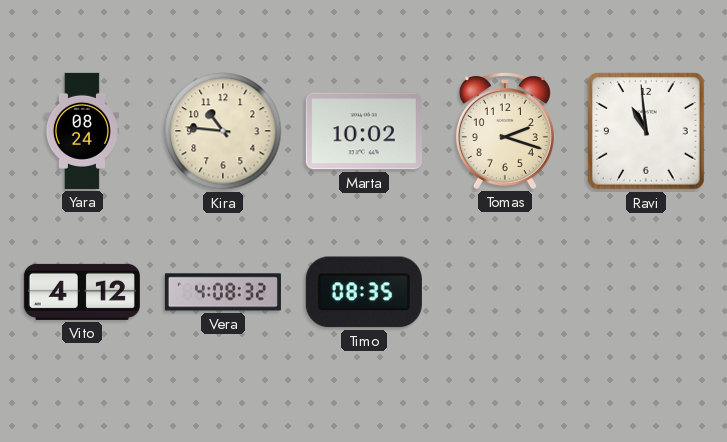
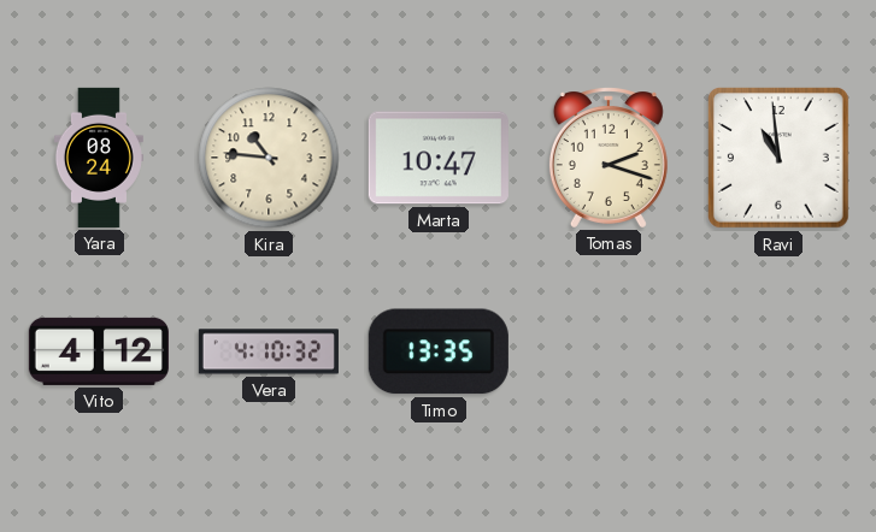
Marta: 10:02 -> 10:47
Vera: 4:08 -> 4:10
Timo: 08:35 -> 13:35
